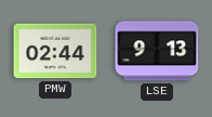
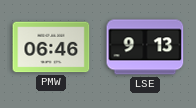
PMW: 02:44 -> 06:46
